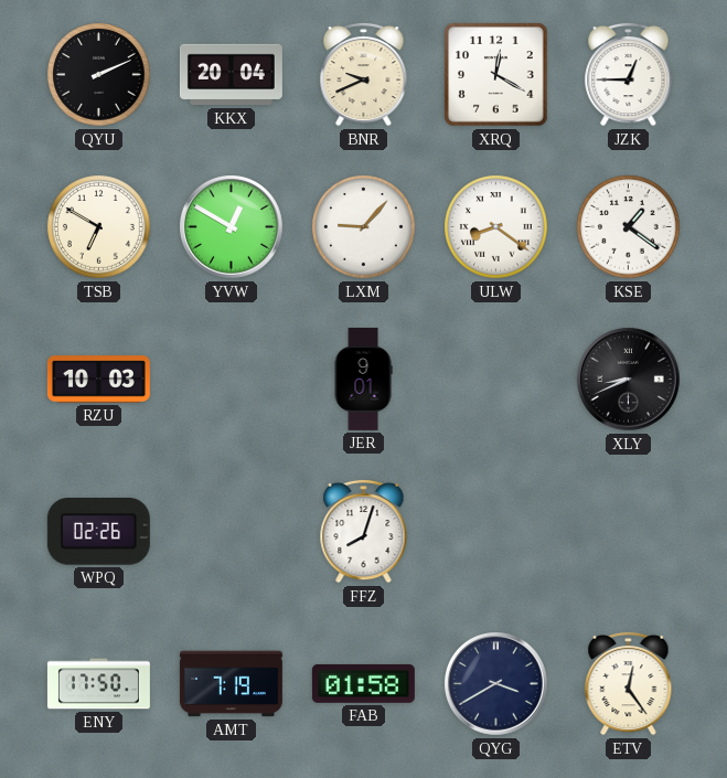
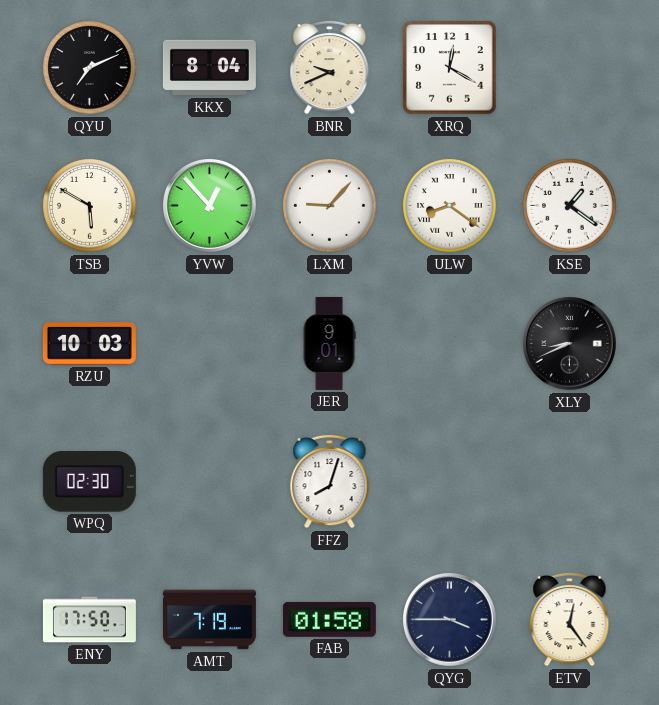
QYU: 2:11 -> 7:11
KKX: 20:04 -> 8:04
JZK: 12:45 -> none
TSB: 6:50 -> 5:50
YVW: 12:50 -> 12:53
WPQ: 02:26 -> 02:30
QYG: 3:40 -> 3:45
